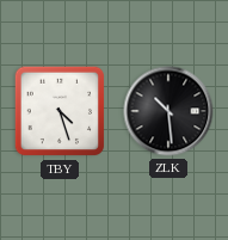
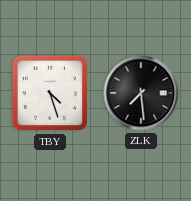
ZLK: 10:29 -> 7:29
